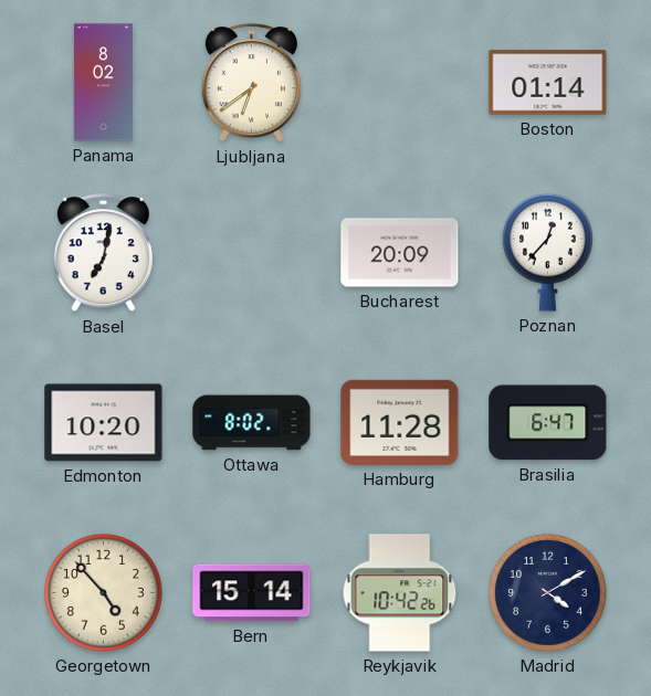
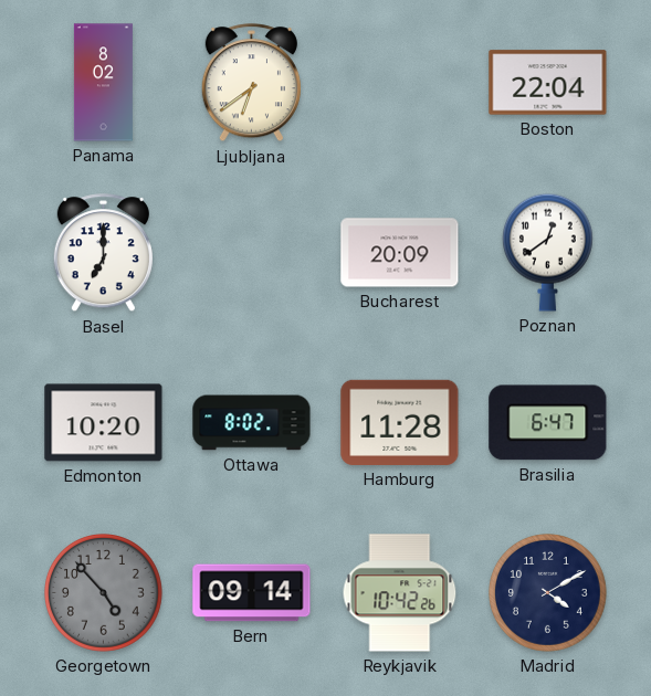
Boston: 01:14 -> 22:04
Basel: 7:02 -> 7:00
Poznan: 12:37 -> 12:39
Georgetown dial: cream -> grey
Bern: 15:14 -> 09:14
